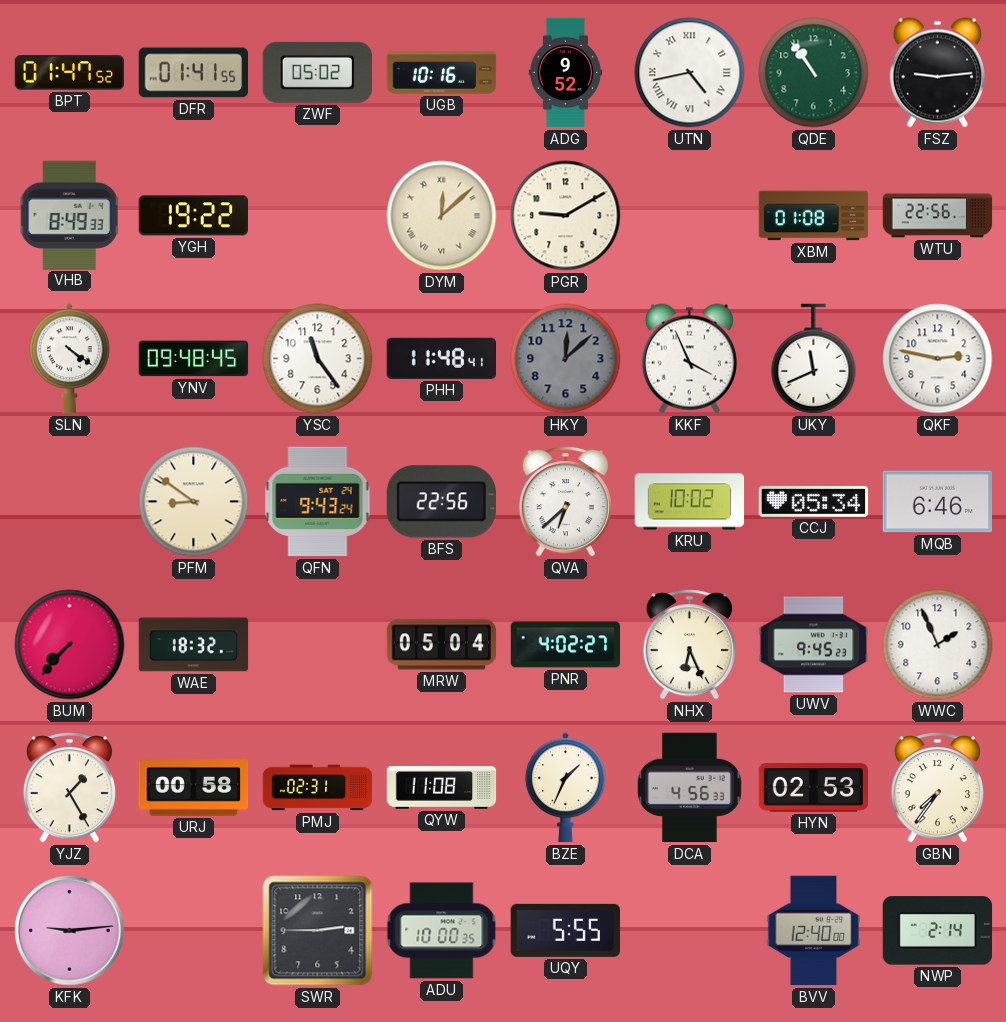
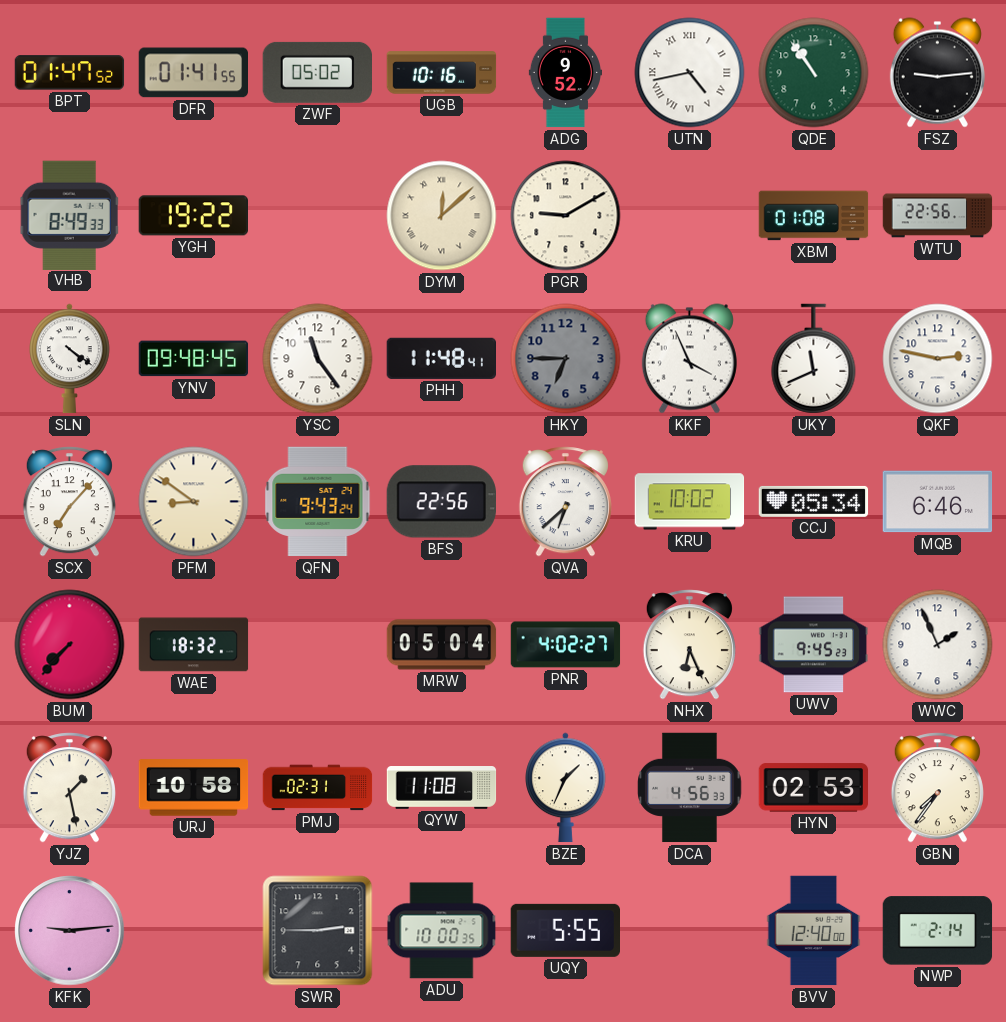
HKY: 12:08 -> 6:45
SCX: none -> 7:07
YJZ: 1:25 -> 1:28
URJ: 00:58 -> 10:58
